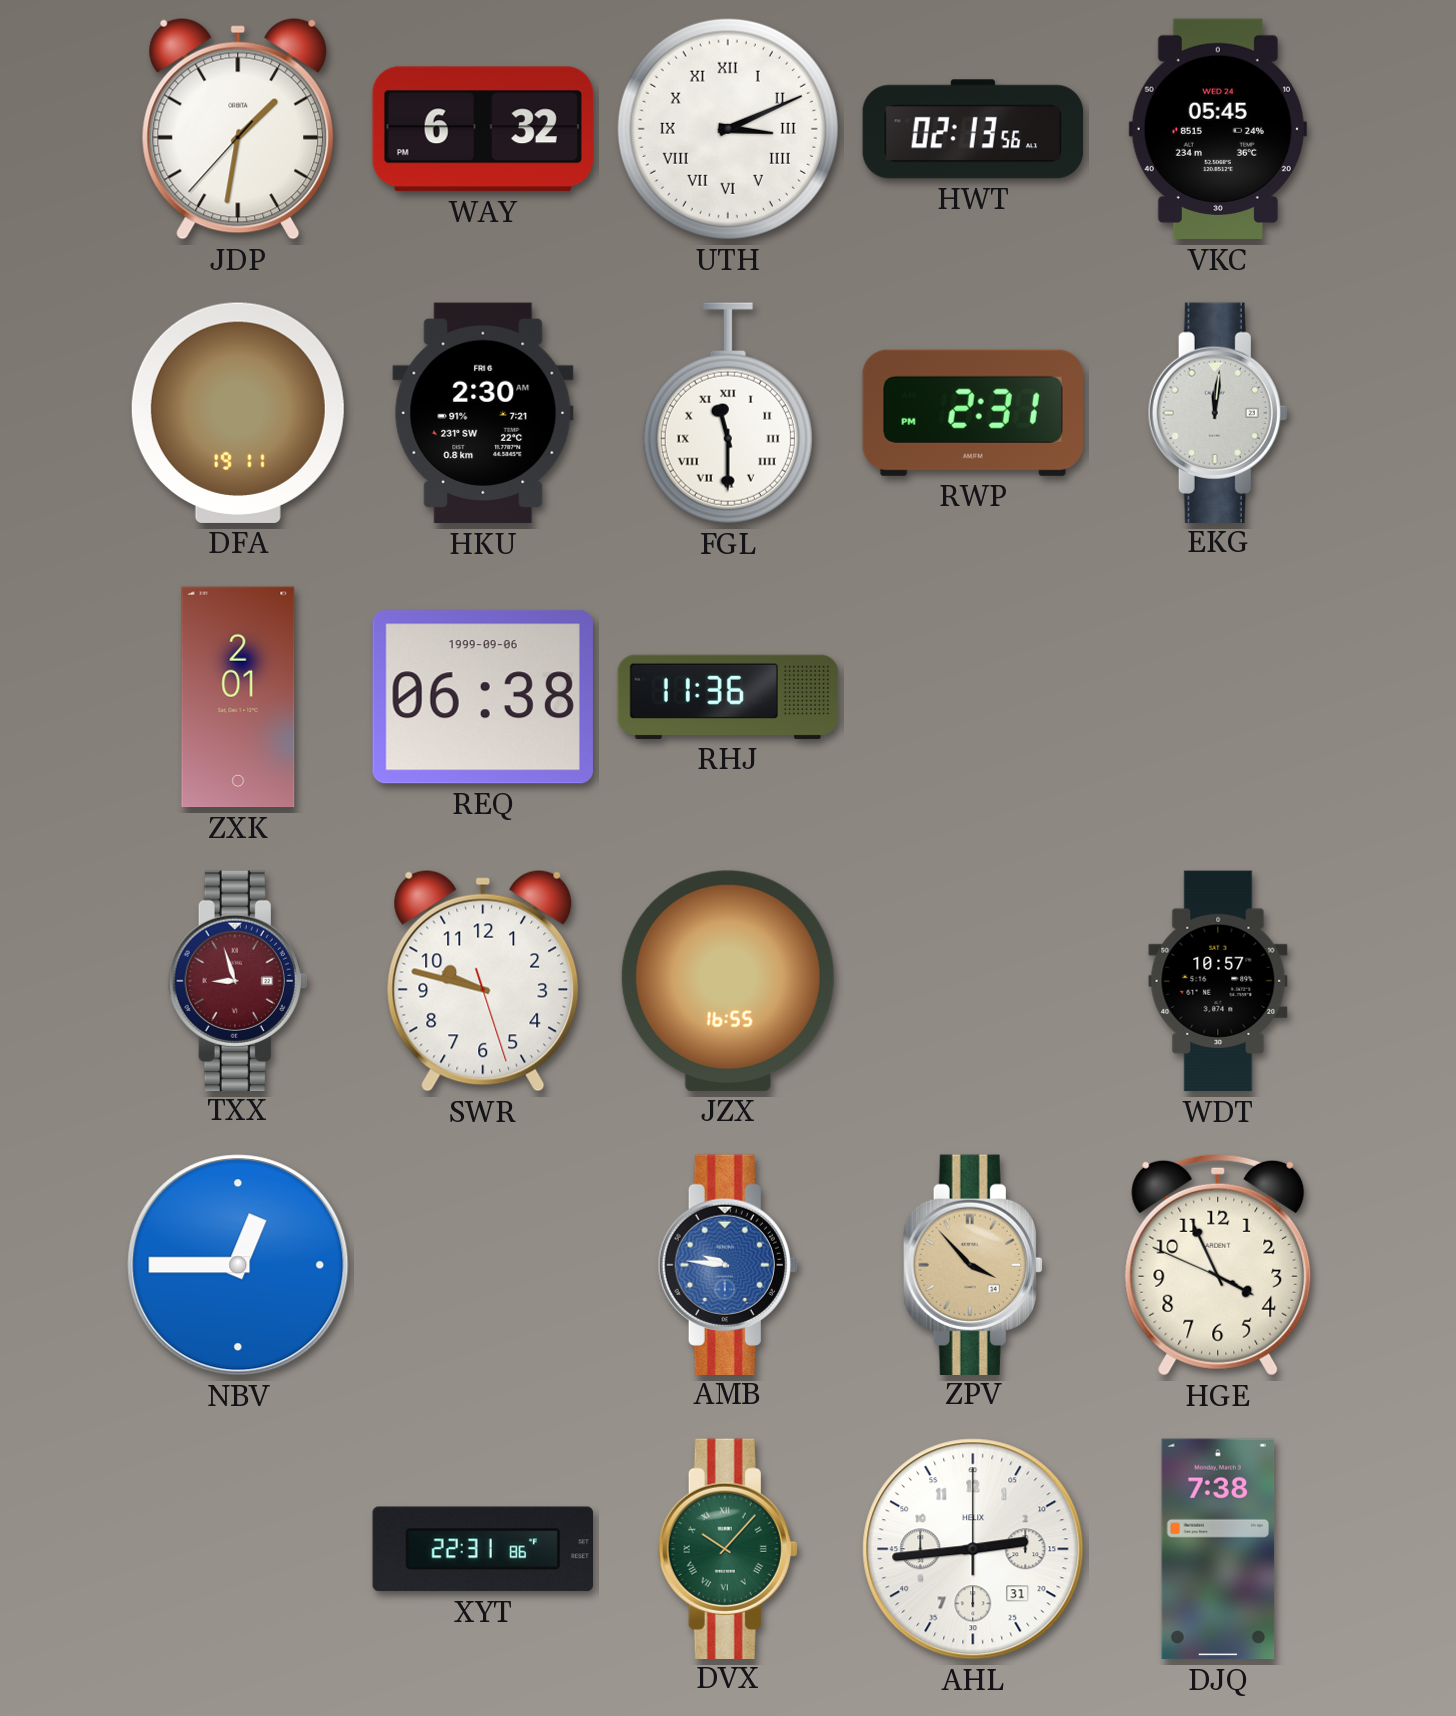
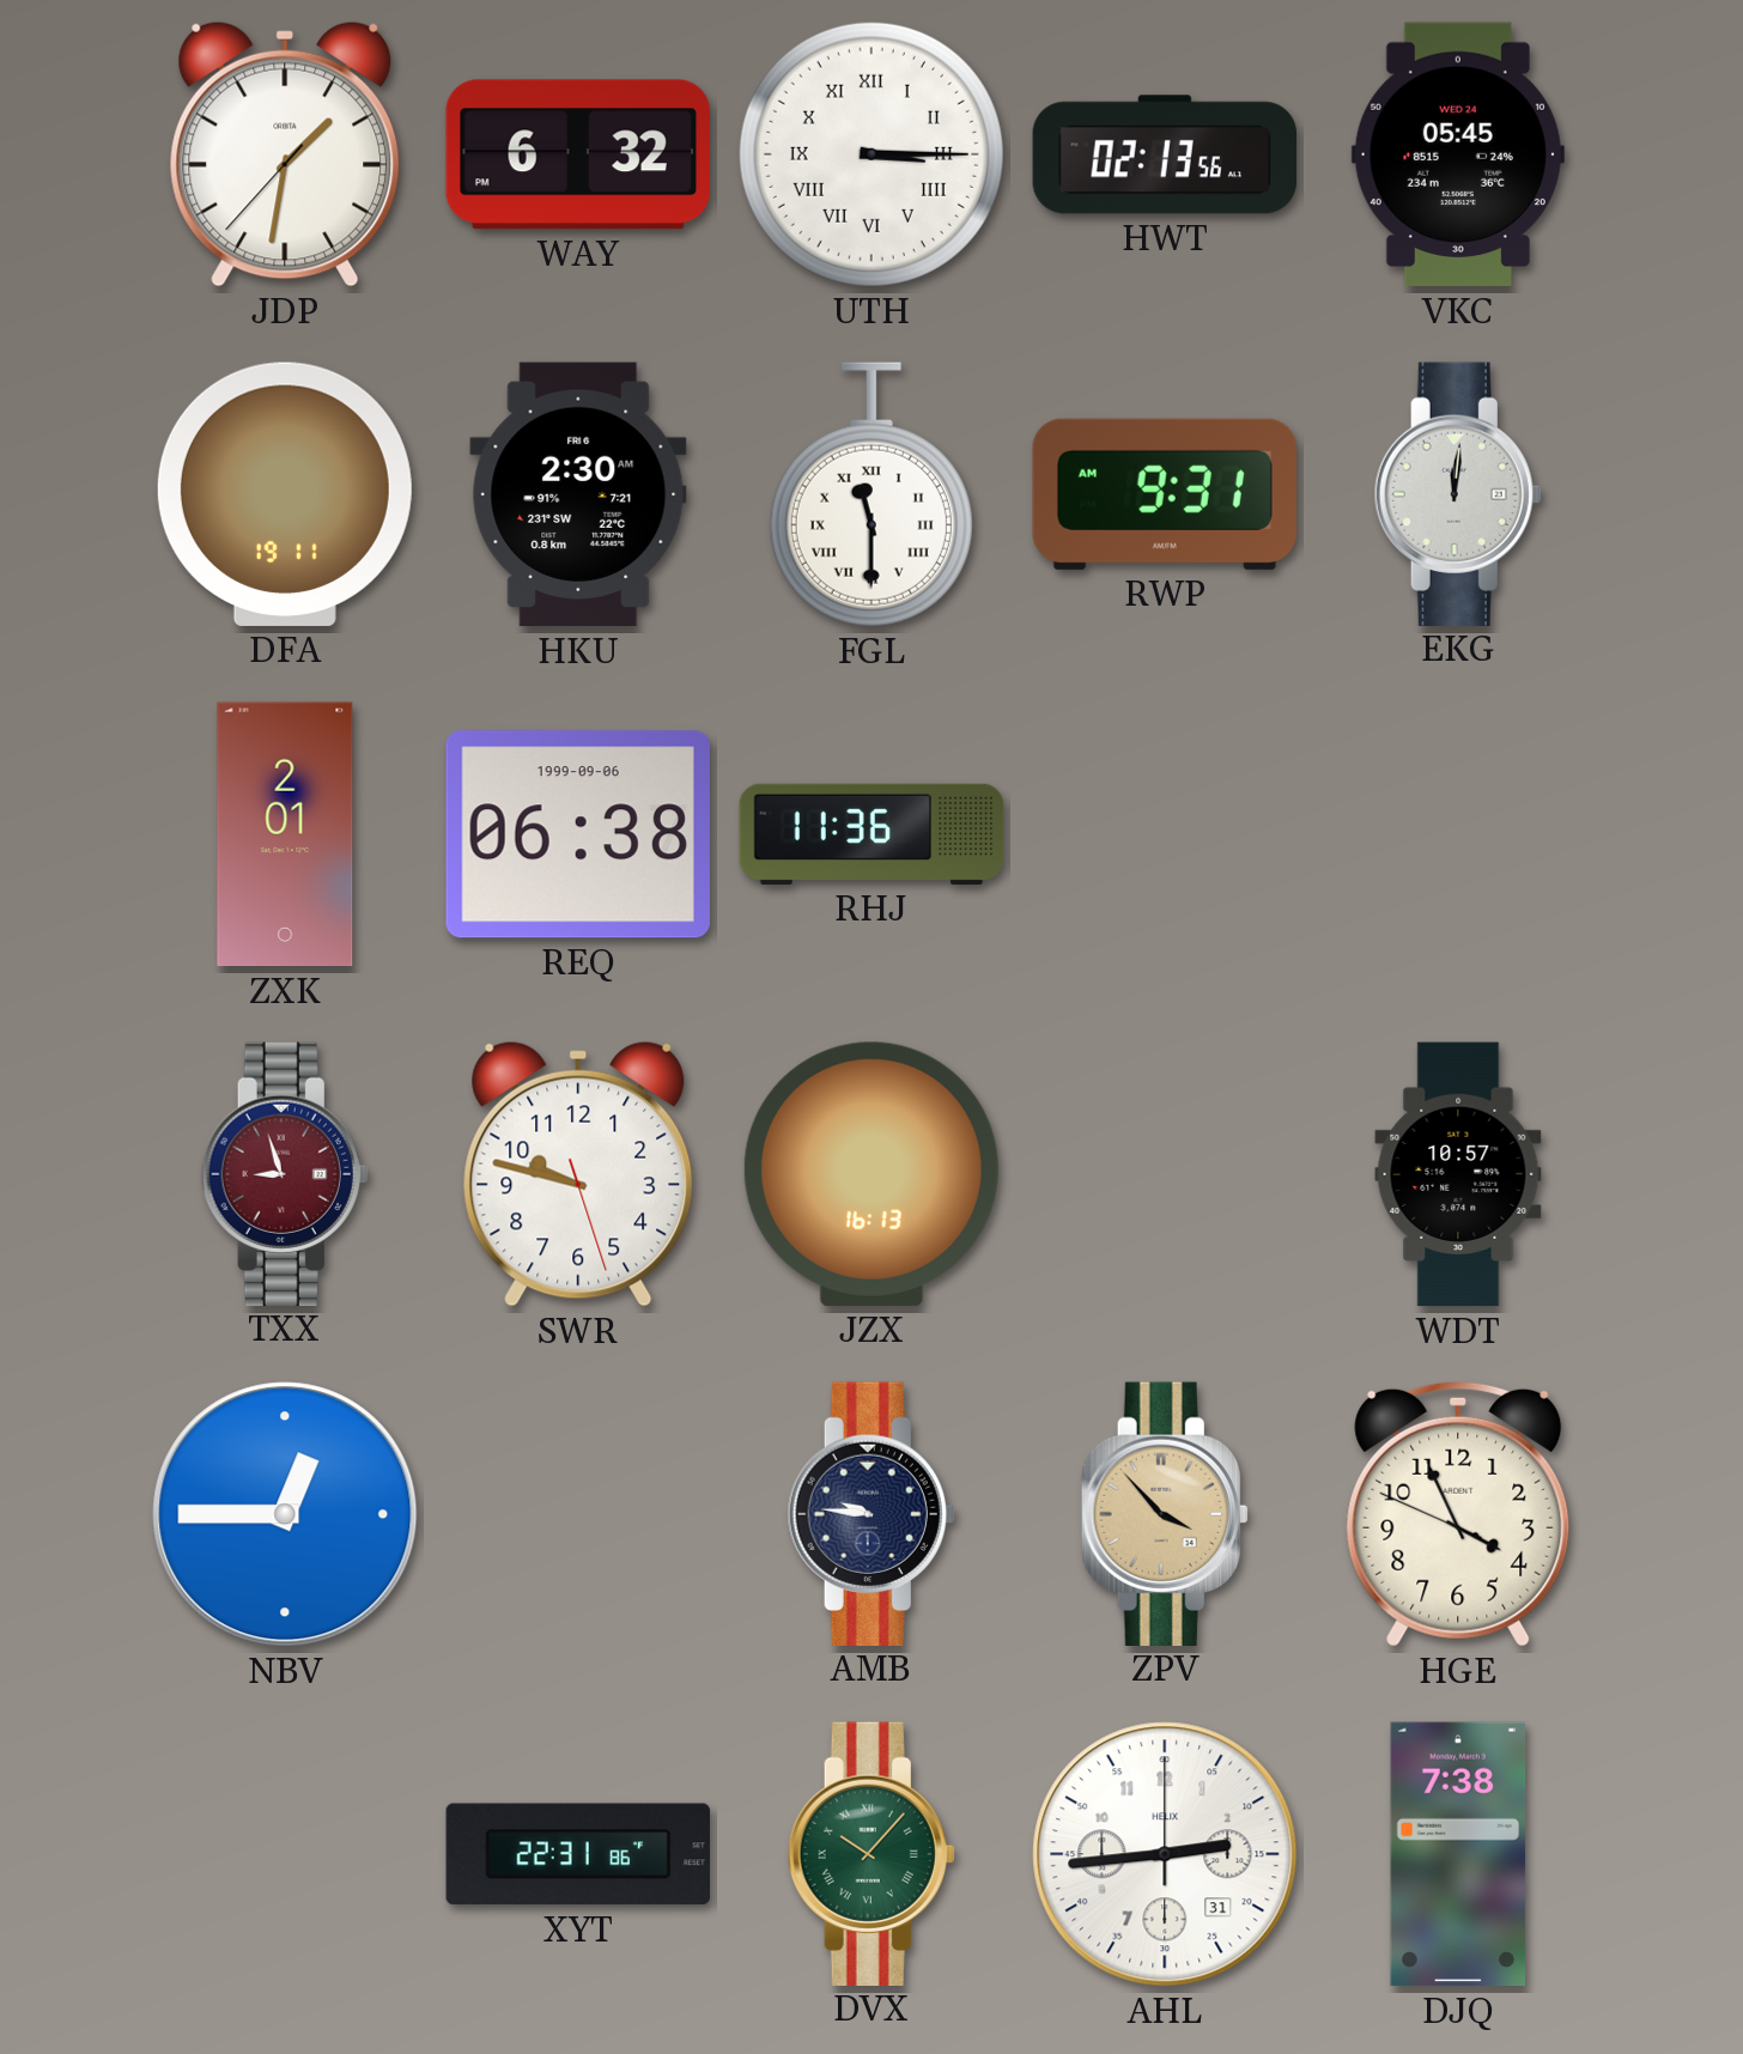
UTH: 3:11 -> 3:15
RWP: 2:31 -> 9:31
JZX: 16:55 -> 16:13
AMB dial: blue -> navy
